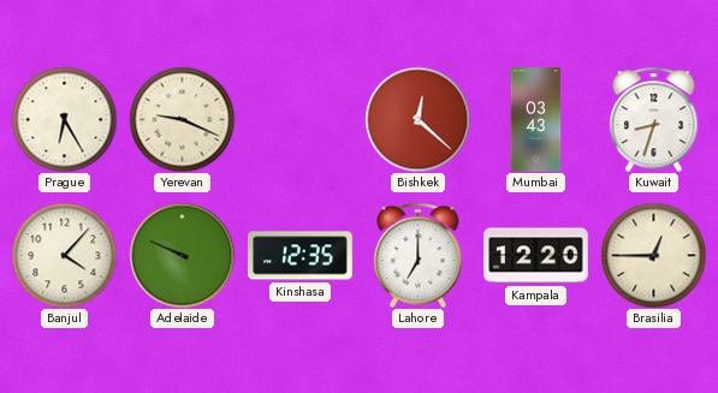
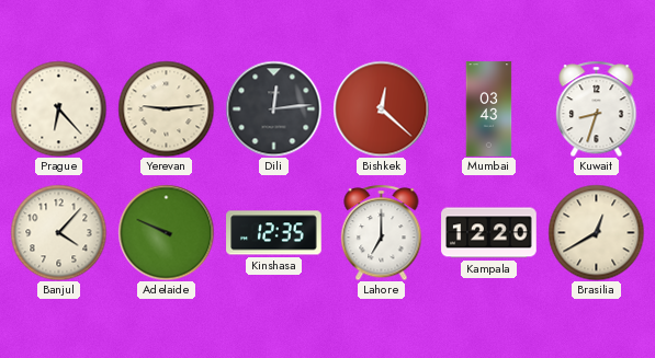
Prague: 6:25 -> 6:23
Yerevan: 9:19 -> 9:14
Dili: none -> 12:14
Brasilia: 12:45 -> 12:40
